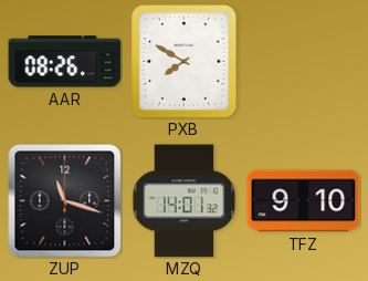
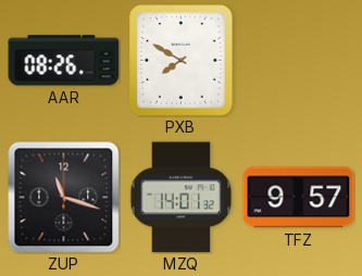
TFZ: 9:10 -> 9:57
